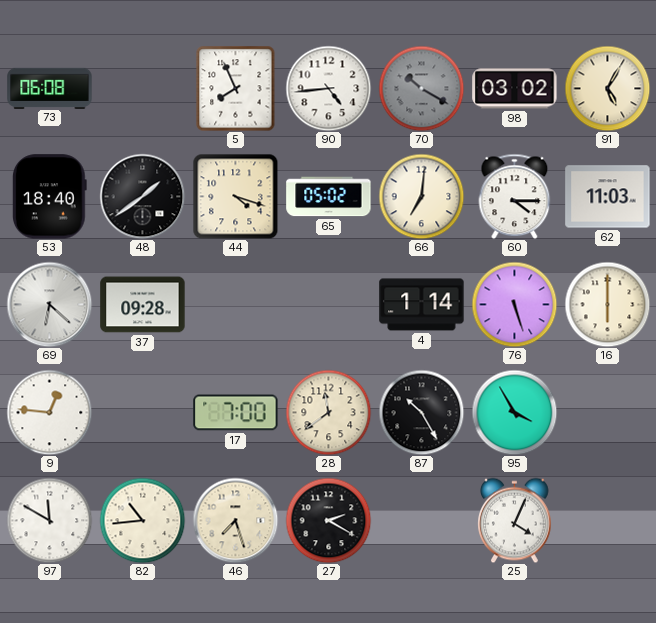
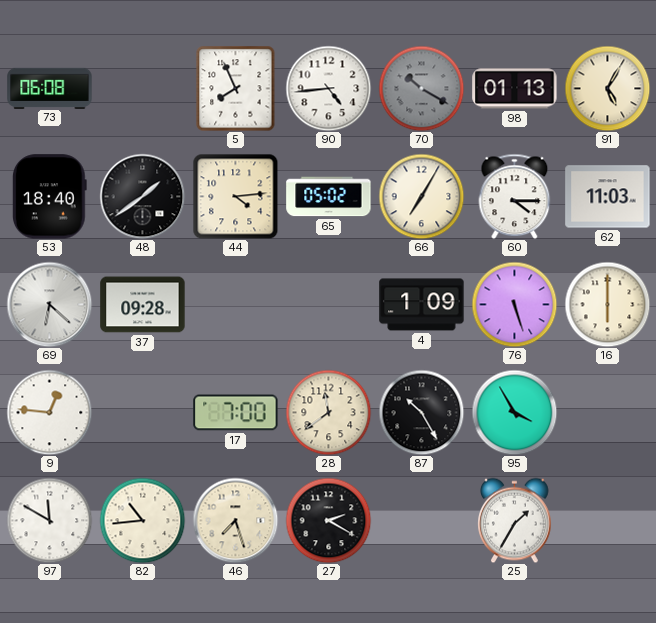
98: 03:02 -> 01:13
44: 4:18 -> 4:14
66: 7:01 -> 7:05
4: 1:14 -> 1:09
25: 4:04 -> 1:35
